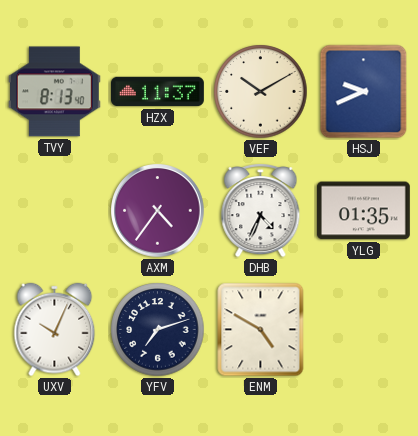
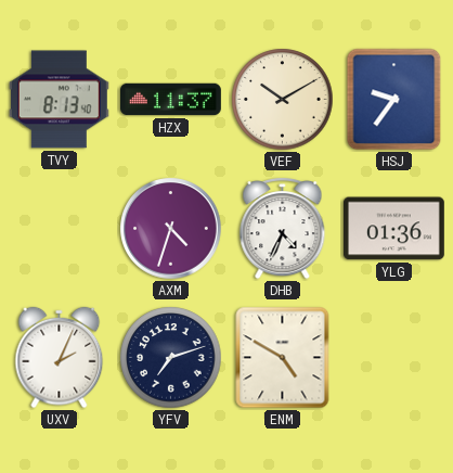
HSJ: 9:41 -> 9:36
AXM: 4:36 -> 4:33
YLG: 01:35 -> 01:36
UXV: 10:04 -> 2:04
